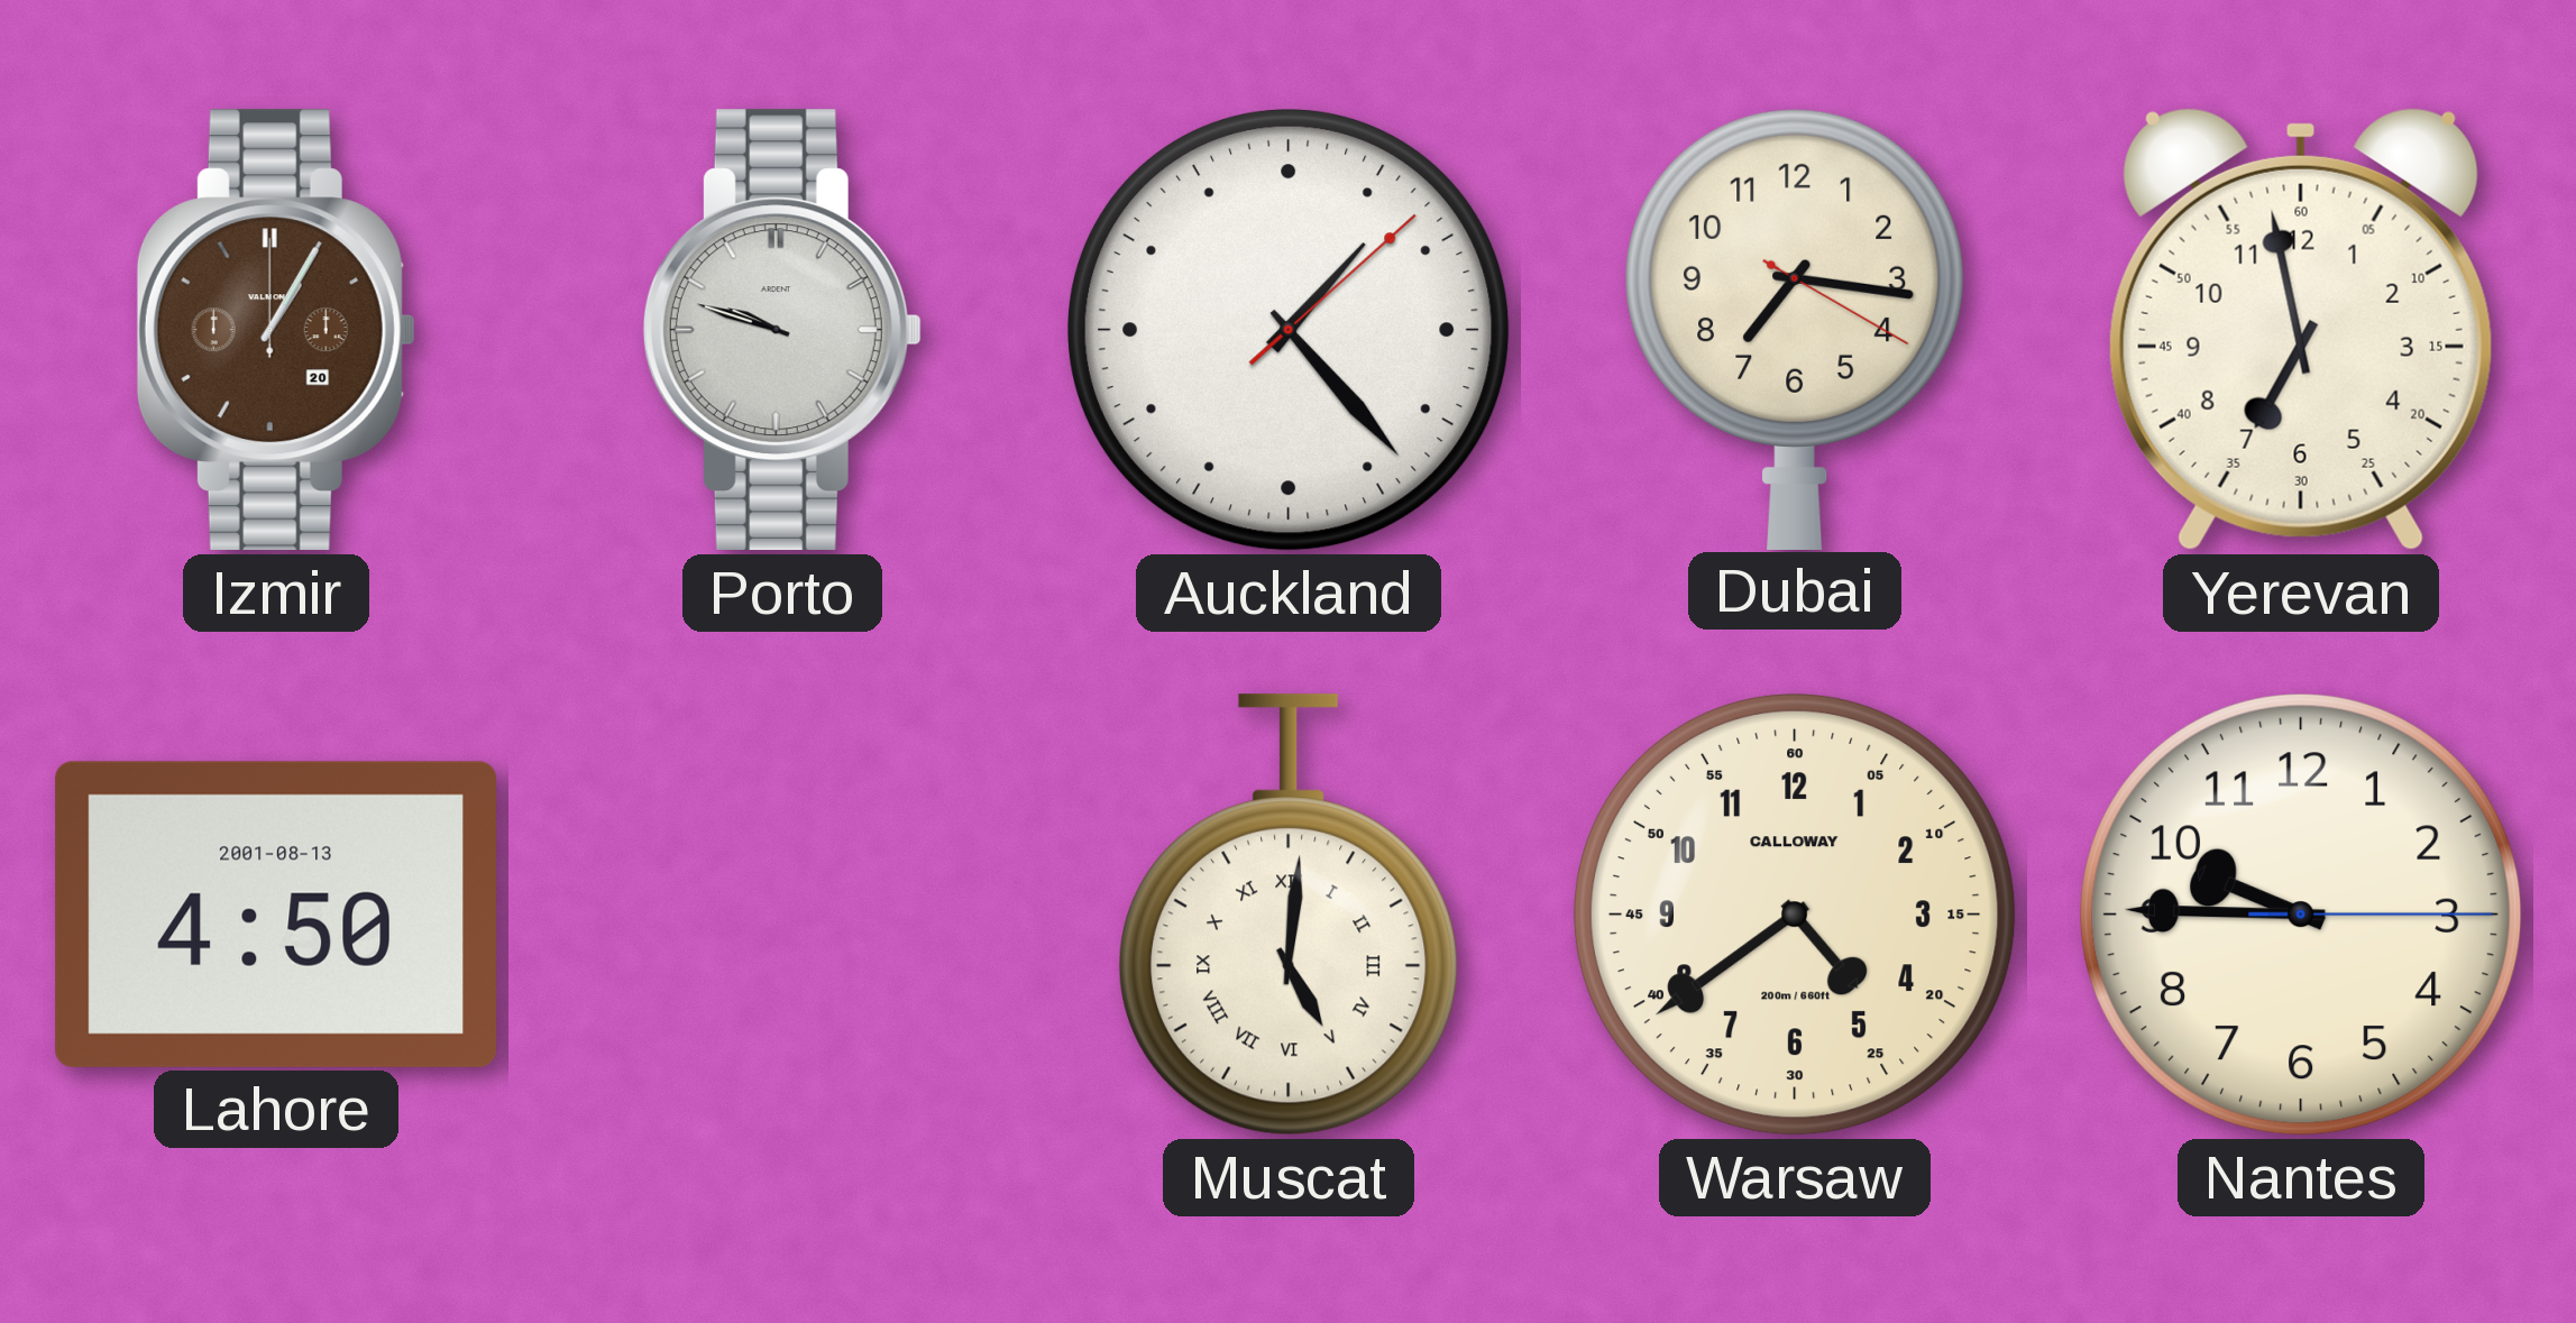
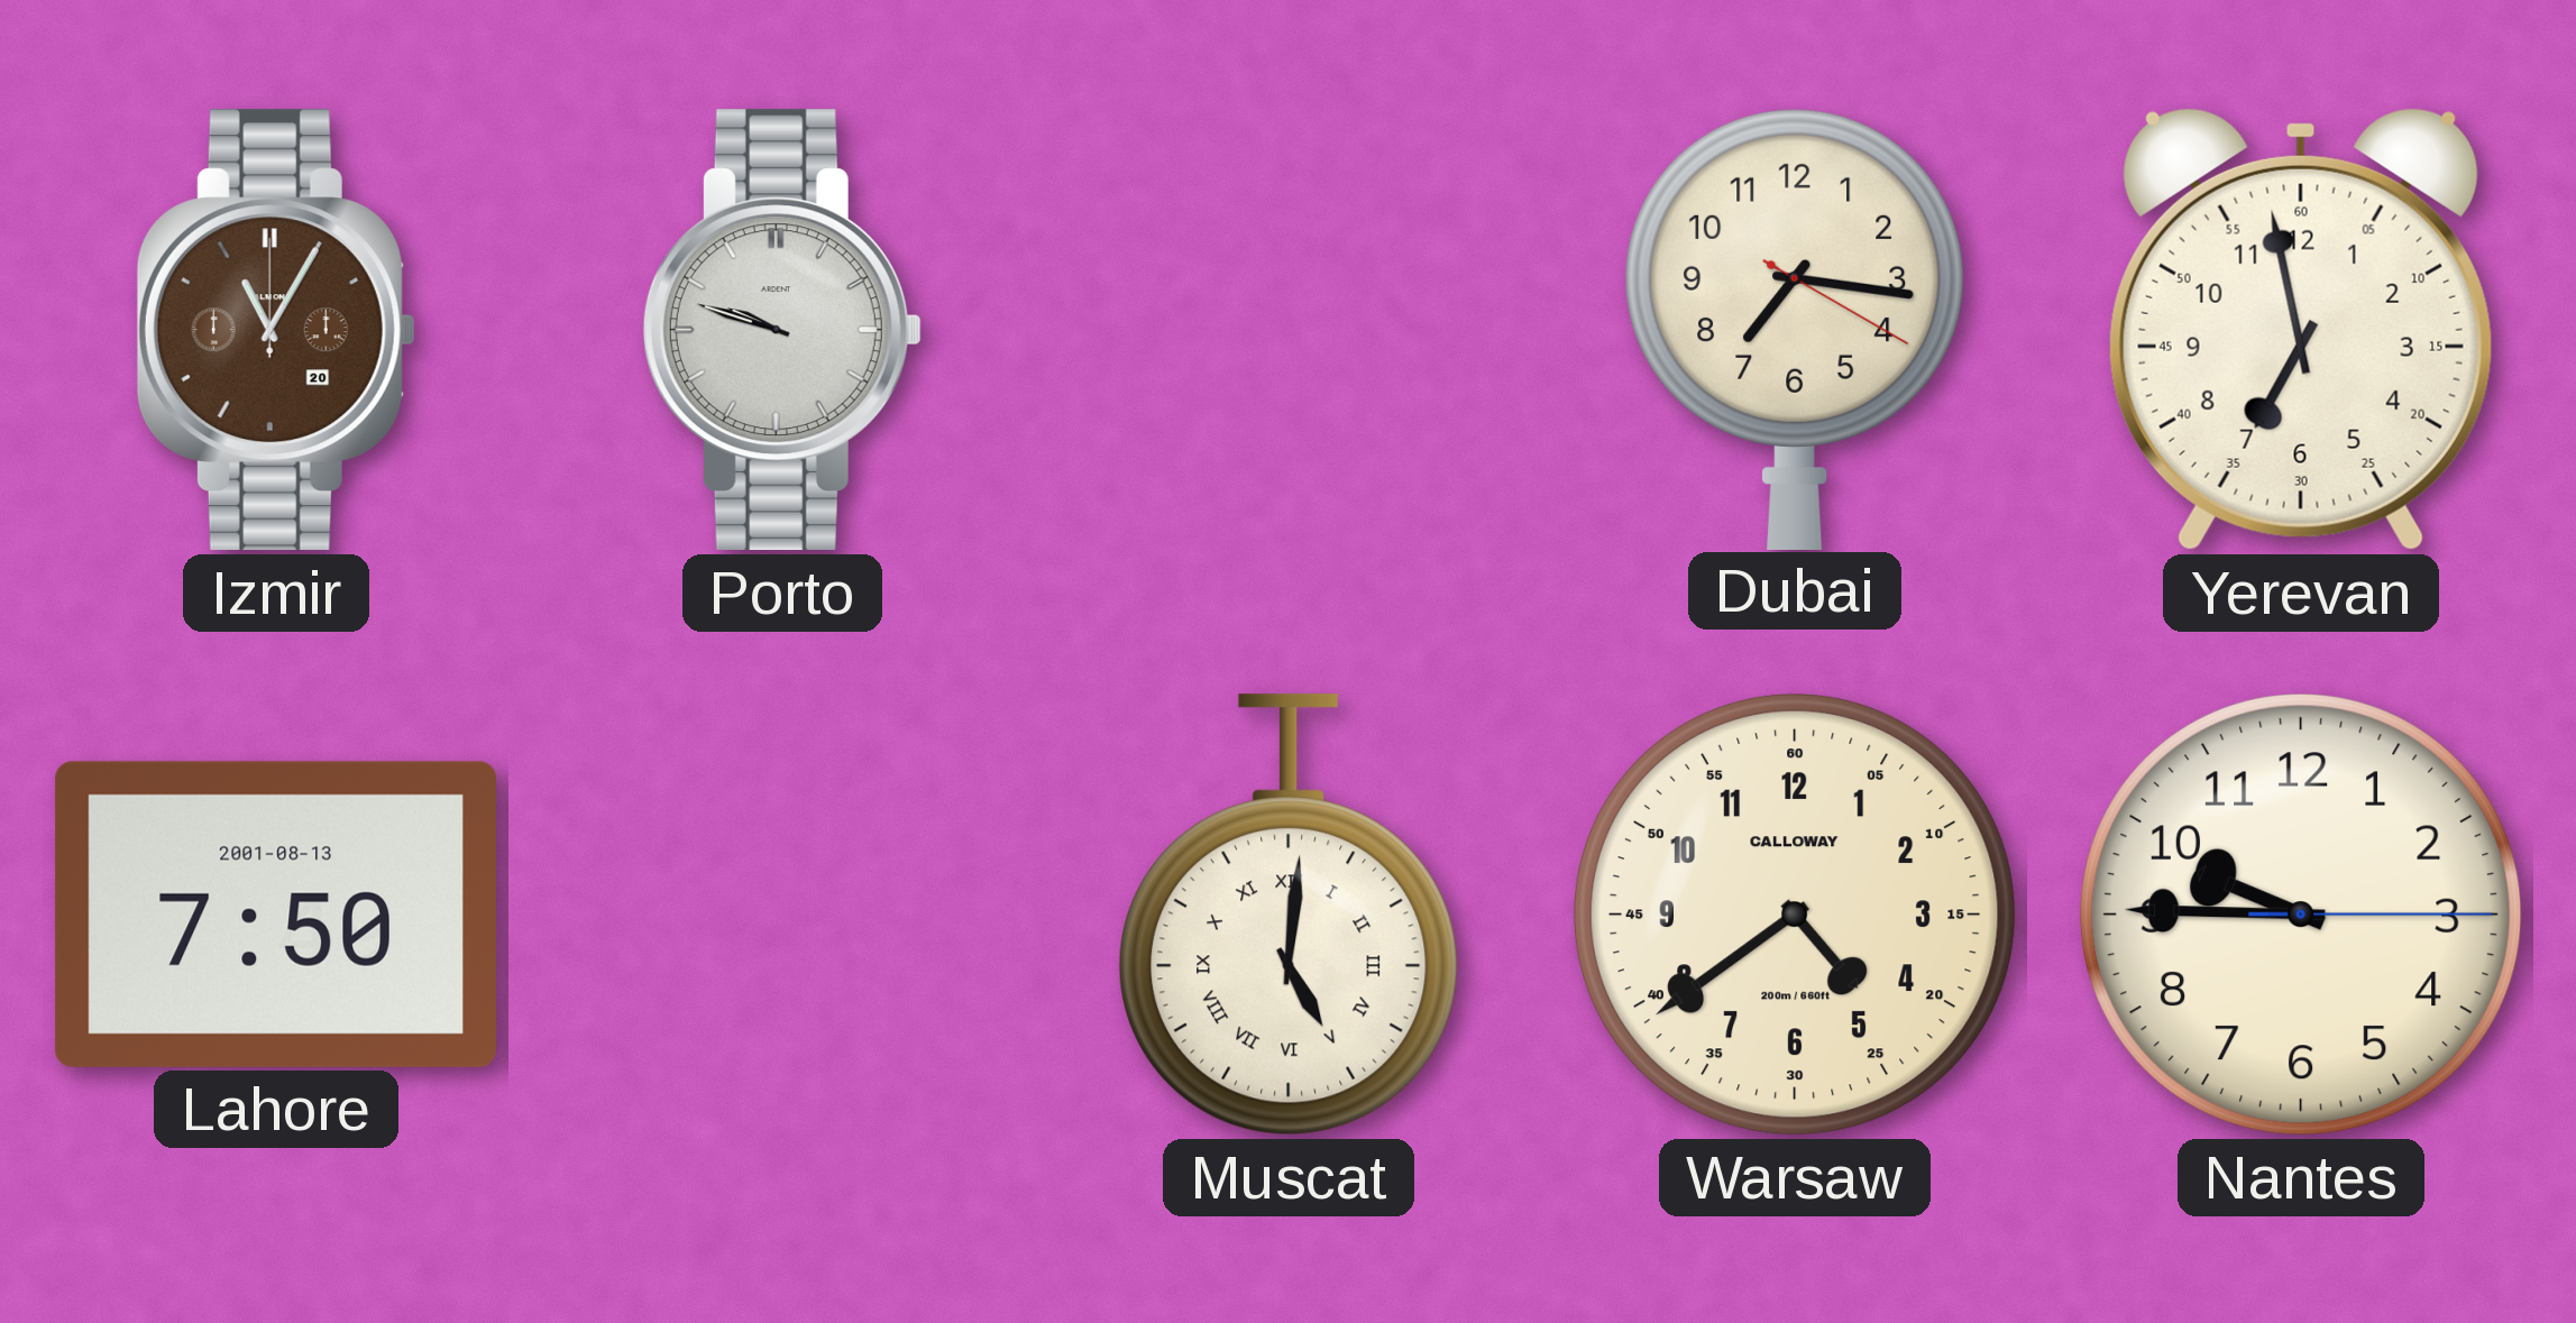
Izmir: 1:05 -> 11:05
Auckland: 1:23 -> none
Lahore: 4:50 -> 7:50
